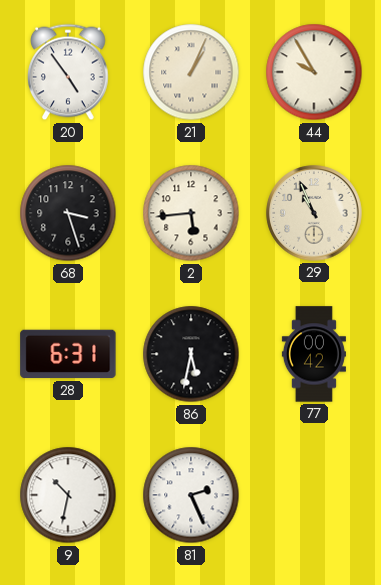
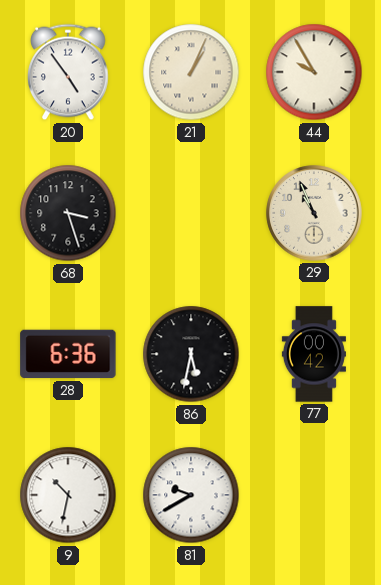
2: 5:44 -> none
28: 6:31 -> 6:36
81: 2:26 -> 9:40
